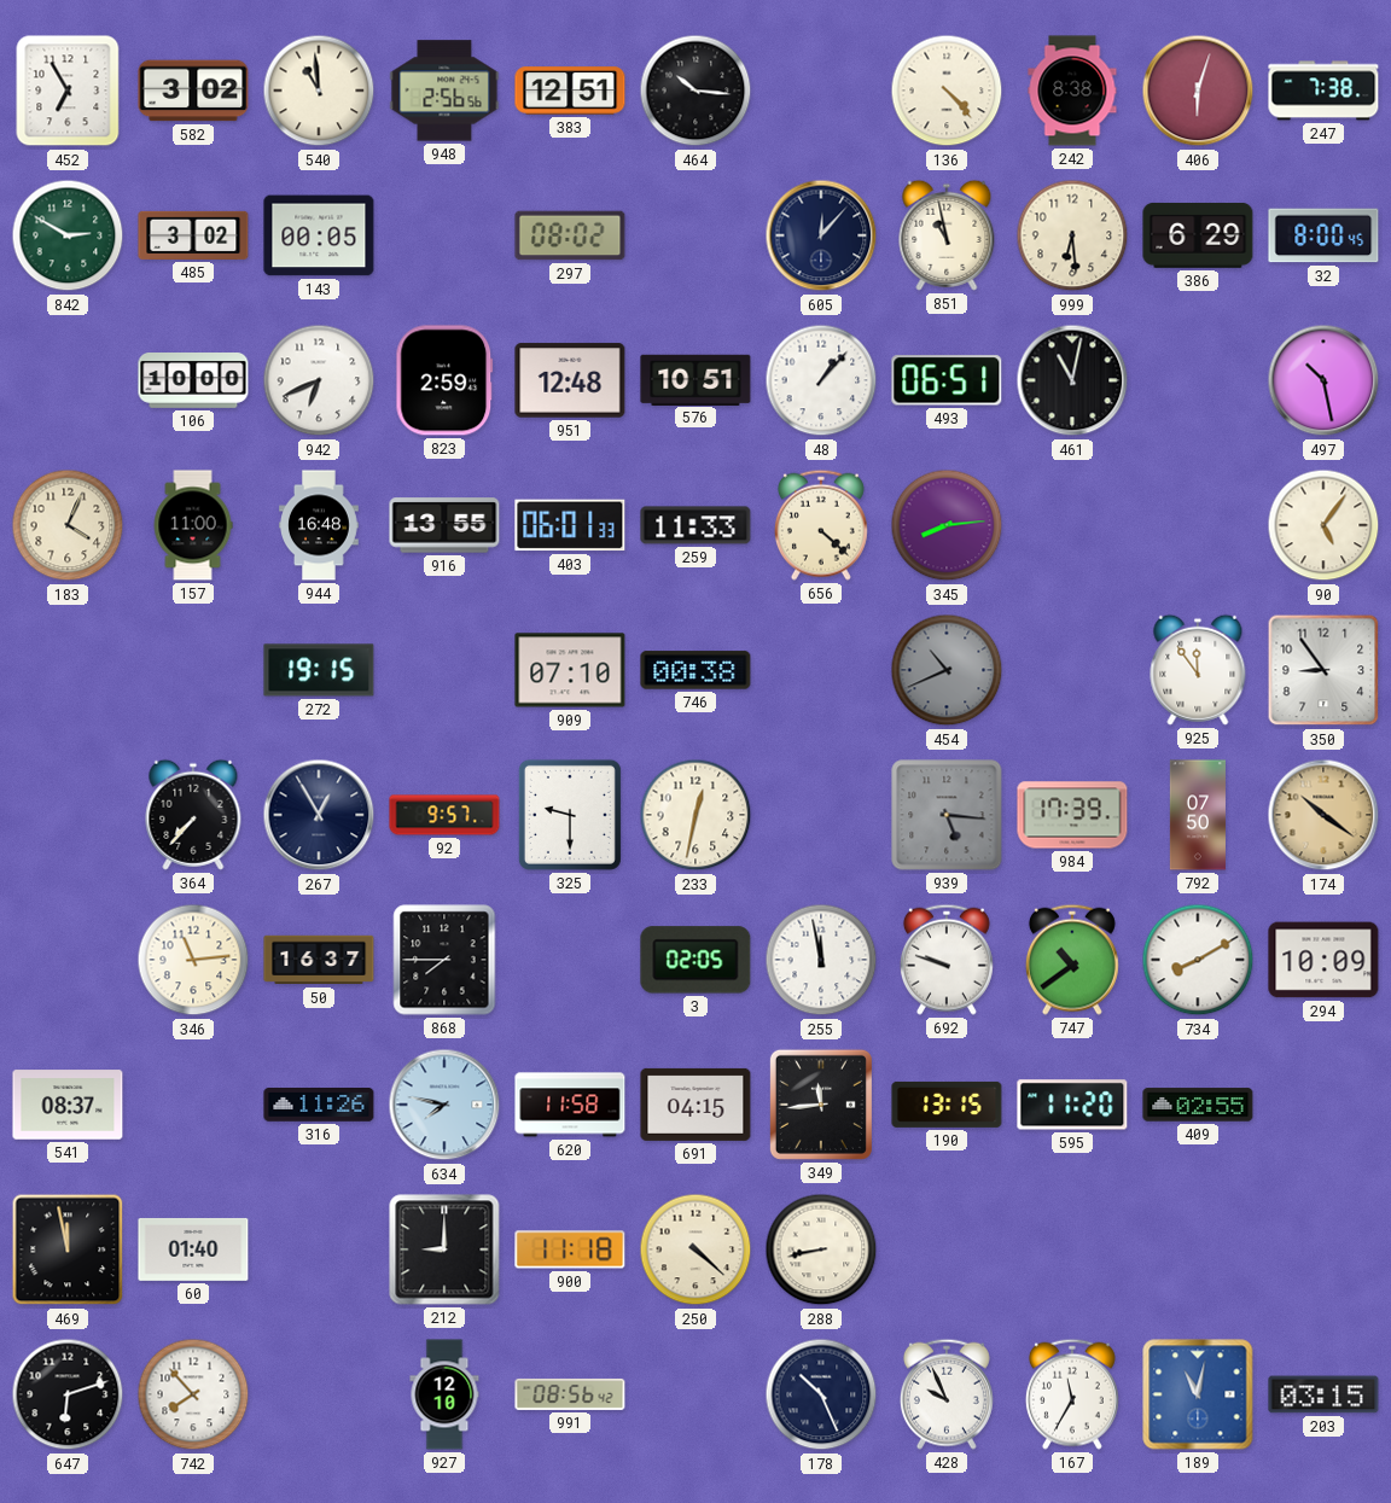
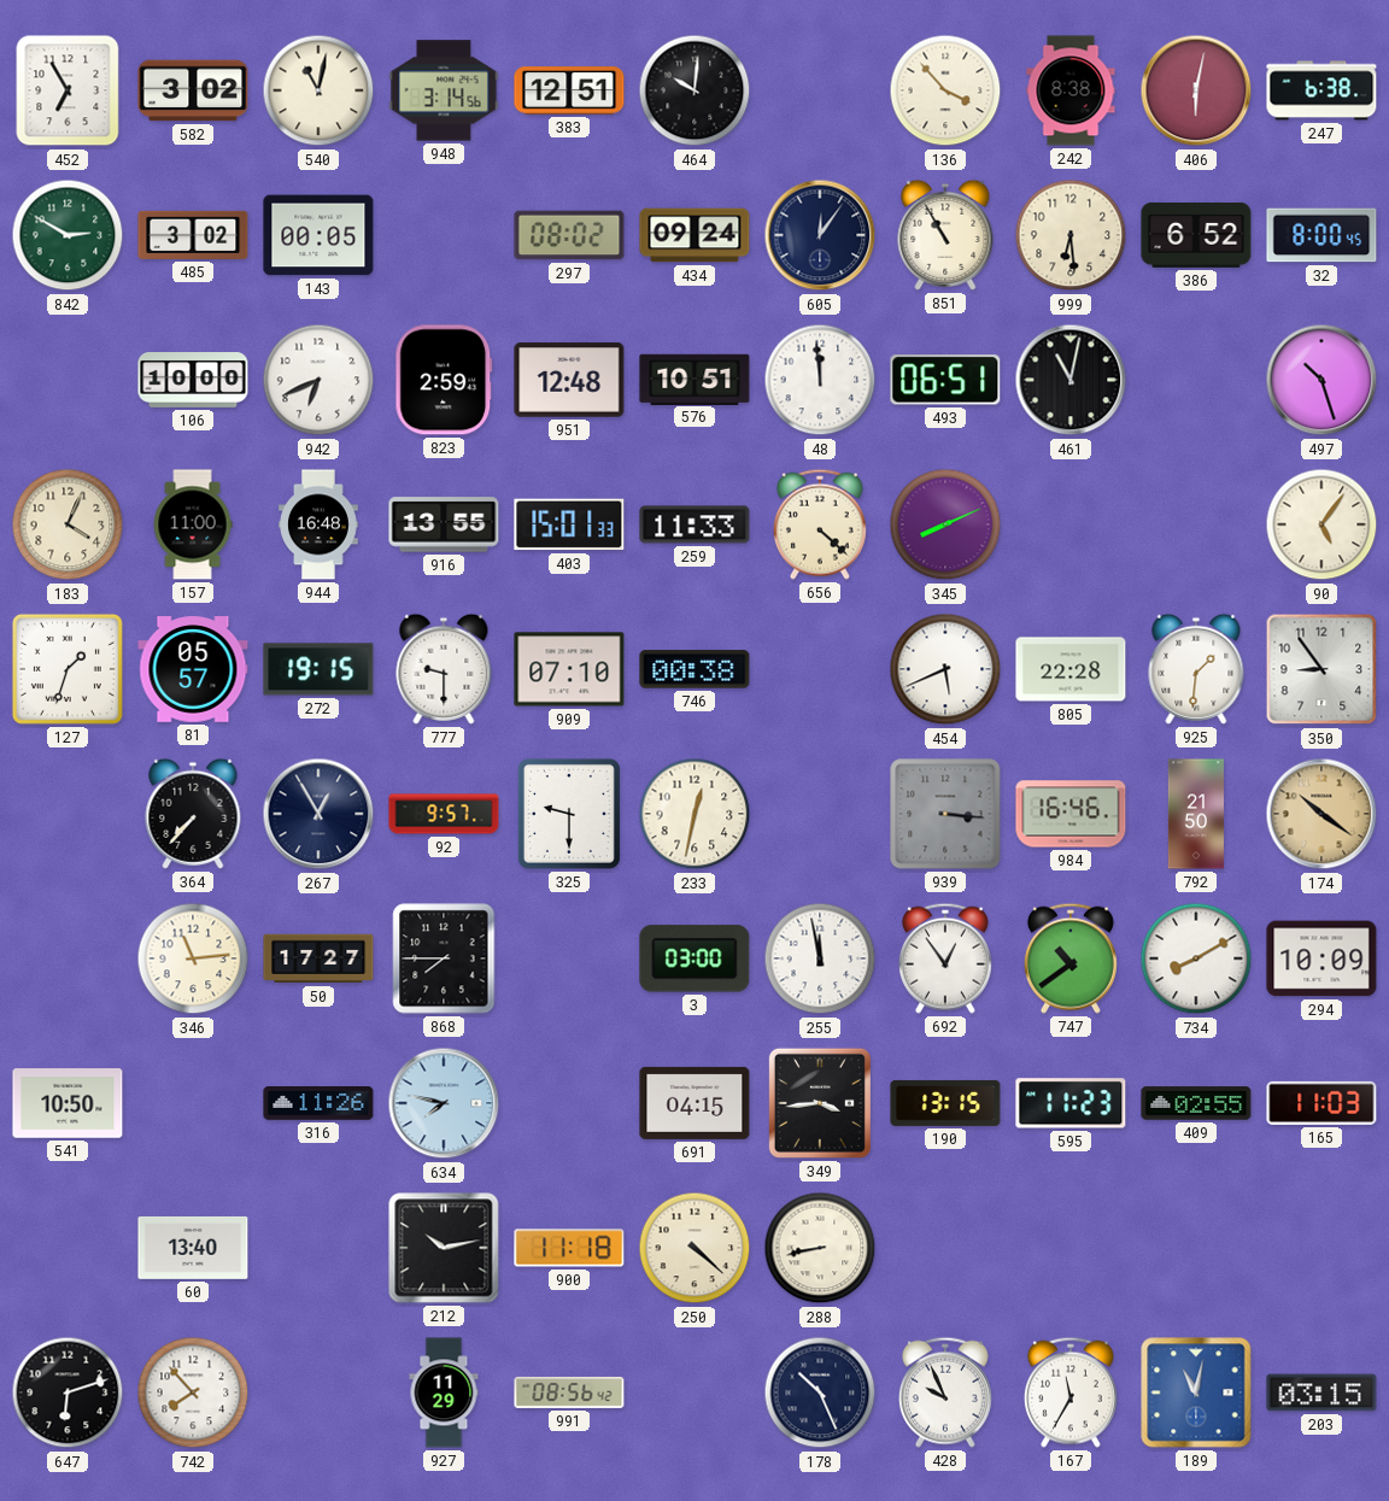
540: 10:59 -> 11:02
948: 2:56 -> 3:14
464: 10:16 -> 10:01
136: 4:23 -> 3:53
406: 6:03 -> 6:02
247: 7:38 -> 6:38
434: none -> 09:24
605: 12:07 -> 12:06
851: 10:58 -> 10:55
386: 6:29 -> 6:52
48: 1:07 -> 11:59
497: 10:28 -> 10:27
403: 06:01 -> 15:01
345: 8:14 -> 8:11
127: none -> 1:33
81: none -> 05:57
777: none -> 9:30
454: 10:41 -> 5:41
454 dial: grey -> white
805: none -> 22:28
925: 11:54 -> 1:31
939: 5:16 -> 3:16
984: 17:39 -> 16:46
792: 07:50 -> 21:50
50: 16:37 -> 17:27
3: 02:05 -> 03:00
692: 9:48 -> 12:54
541: 08:37 -> 10:50
620: 11:58 -> none
349: 11:44 -> 3:44
595: 11:20 -> 11:23
165: none -> 11:03
469: 11:58 -> none
60: 01:40 -> 13:40
212: 9:00 -> 10:13
927: 12:10 -> 11:29
